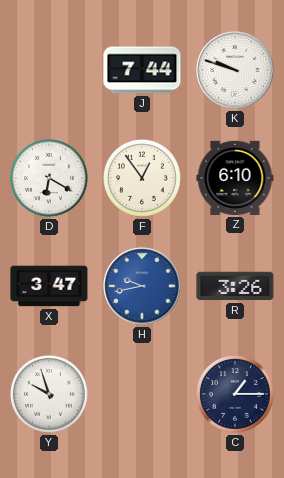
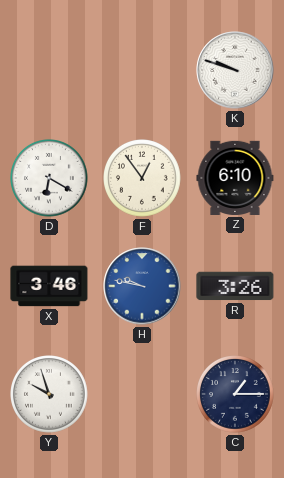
J: 7:44 -> none
X: 3:47 -> 3:46
H: 9:43 -> 9:47
